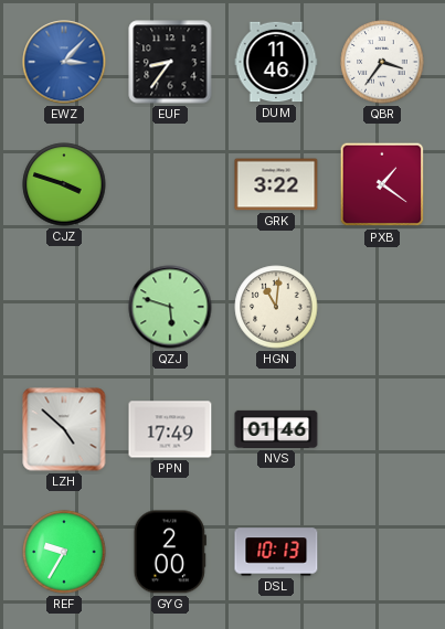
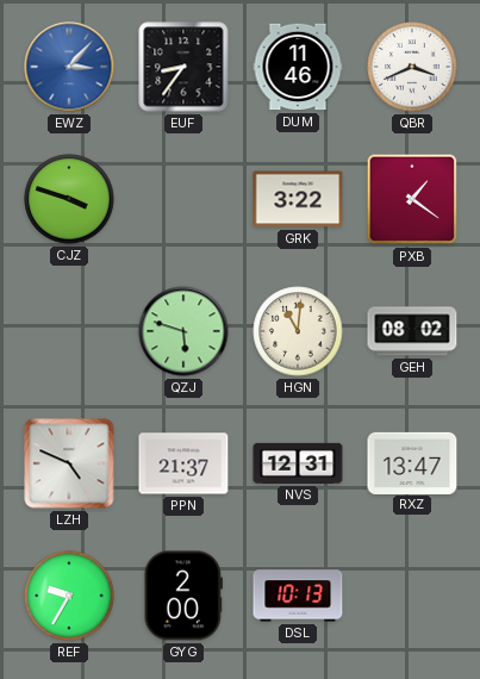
QBR: 3:36 -> 3:41
GEH: none -> 08:02
LZH: 4:52 -> 4:49
PPN: 17:49 -> 21:37
NVS: 01:46 -> 12:31
RXZ: none -> 13:47
